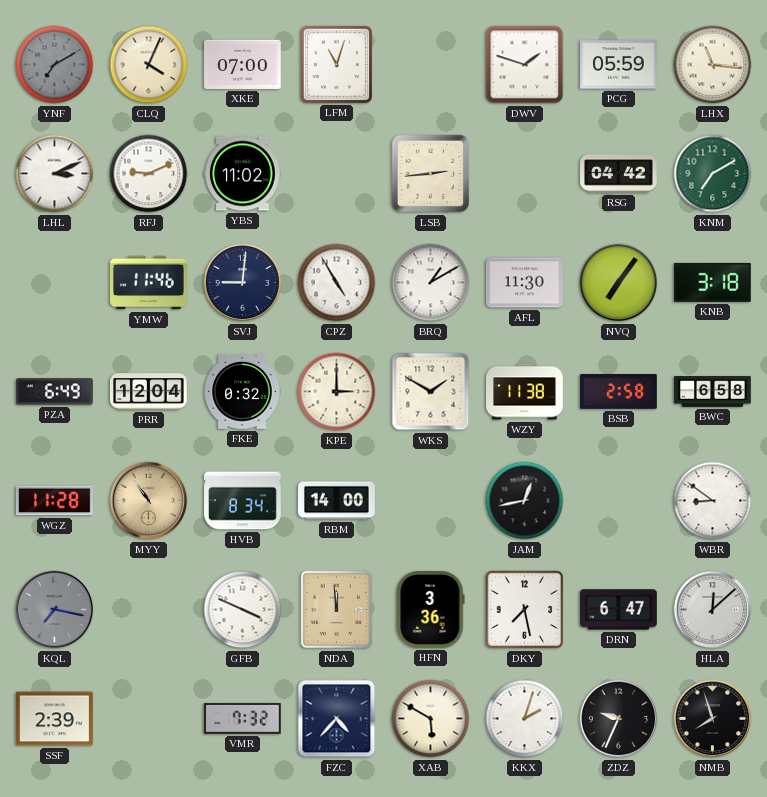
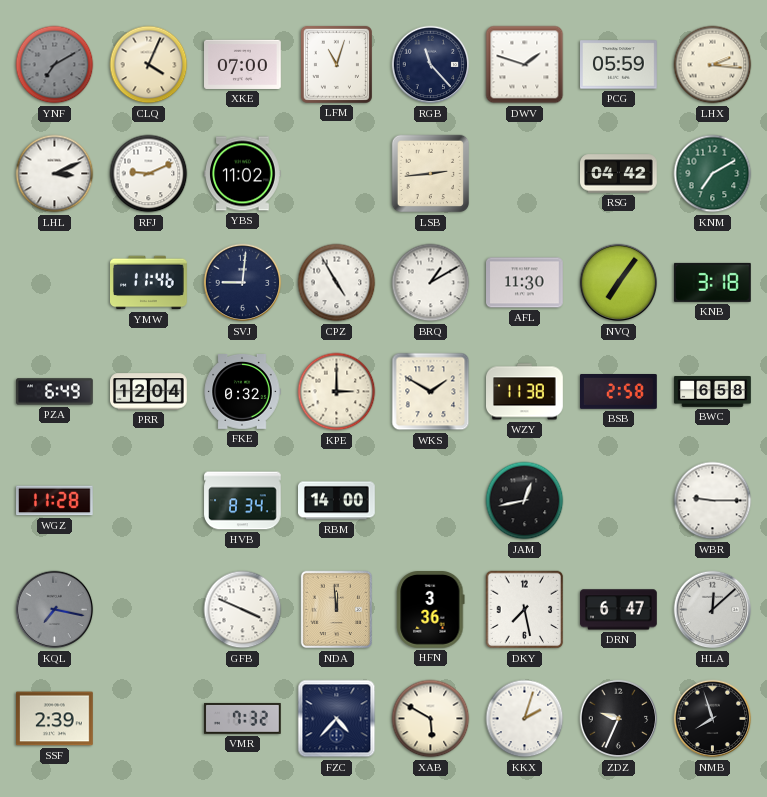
RGB: none -> 11:23
LHX: 11:16 -> 2:16
MYY: 10:54 -> none
WBR: 8:51 -> 9:15
